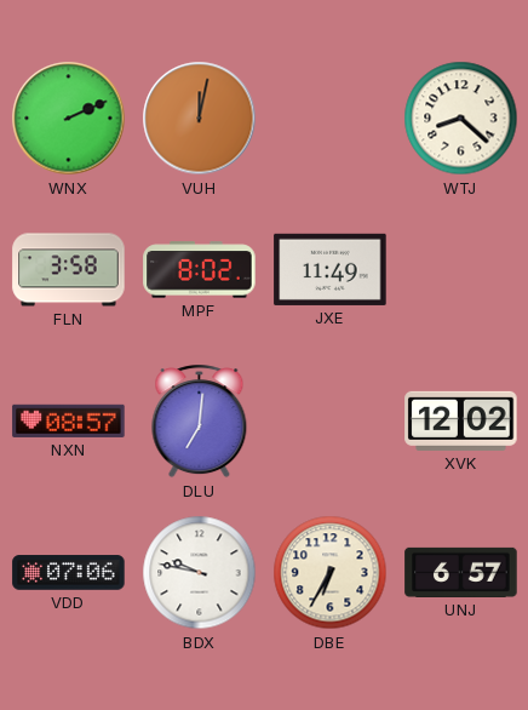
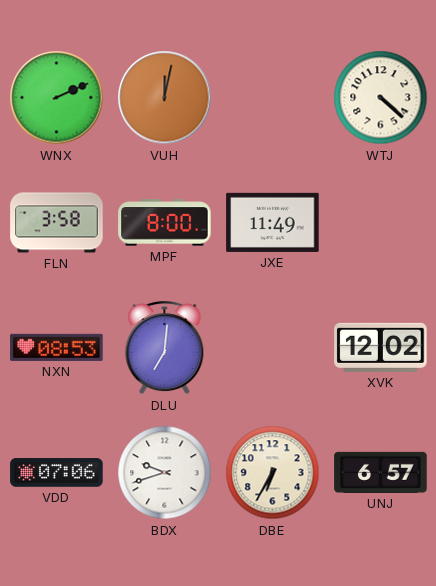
WTJ: 8:22 -> 4:22
MPF: 8:02 -> 8:00
NXN: 08:57 -> 08:53
BDX: 9:47 -> 9:42
